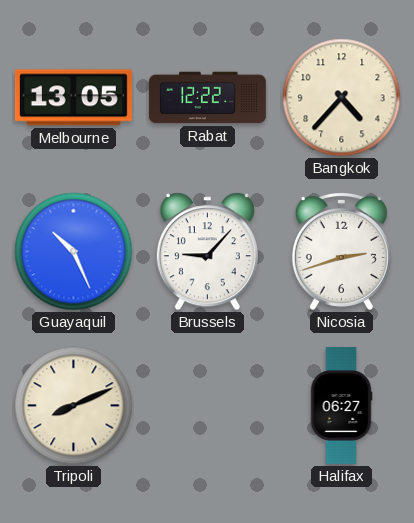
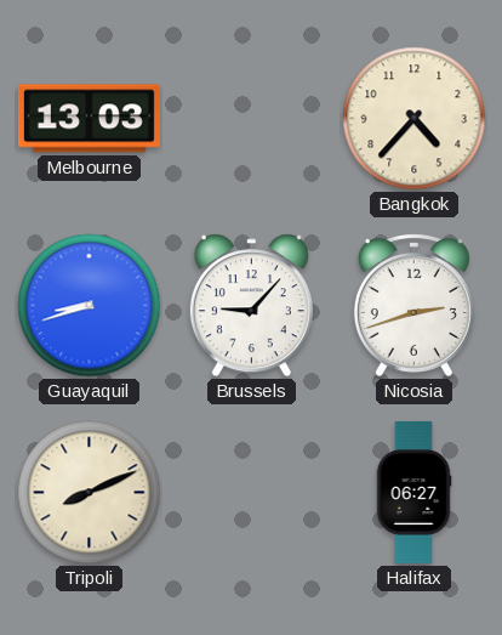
Melbourne: 13:05 -> 13:03
Rabat: 12:22 -> none
Guayaquil: 10:26 -> 8:42
